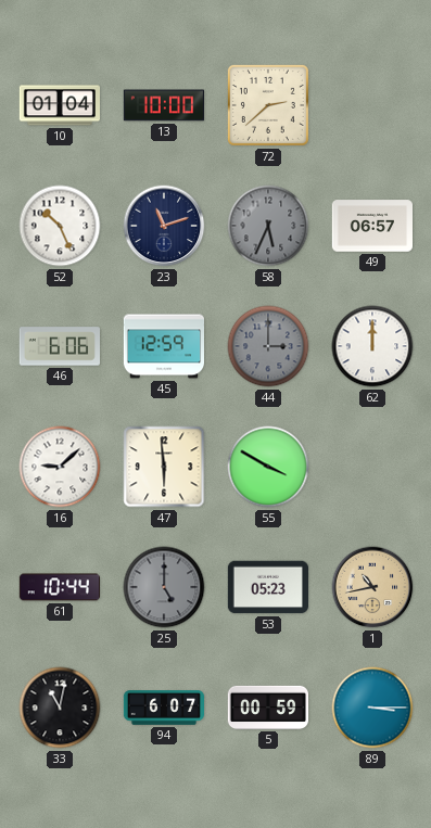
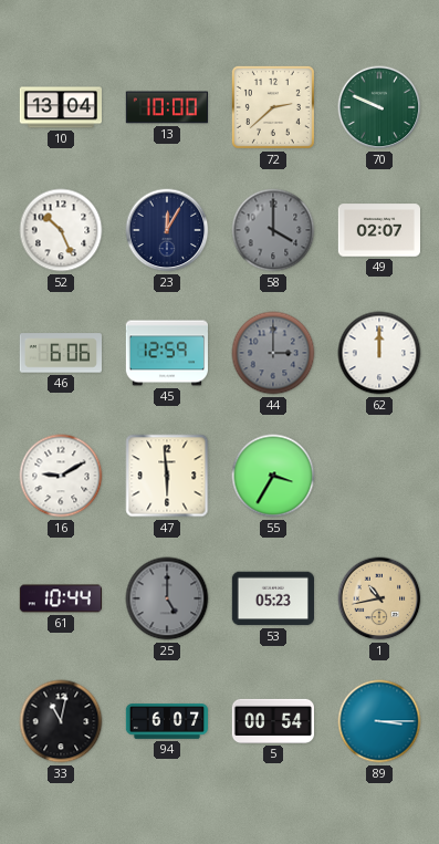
10: 01:04 -> 13:04
70: none -> 9:49
23: 11:12 -> 12:05
58: 5:34 -> 4:00
49: 06:57 -> 02:07
16: 9:08 -> 9:10
55: 3:50 -> 3:35
5: 00:59 -> 00:54
